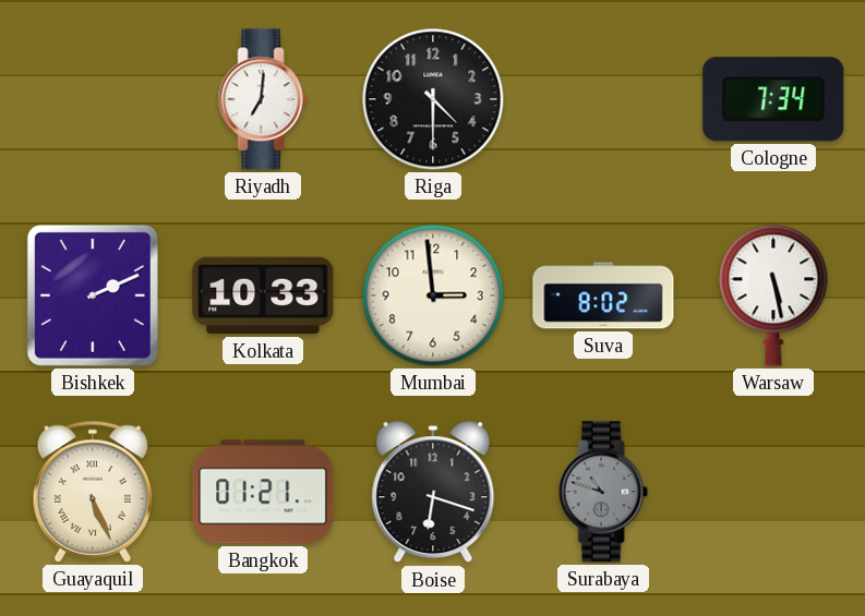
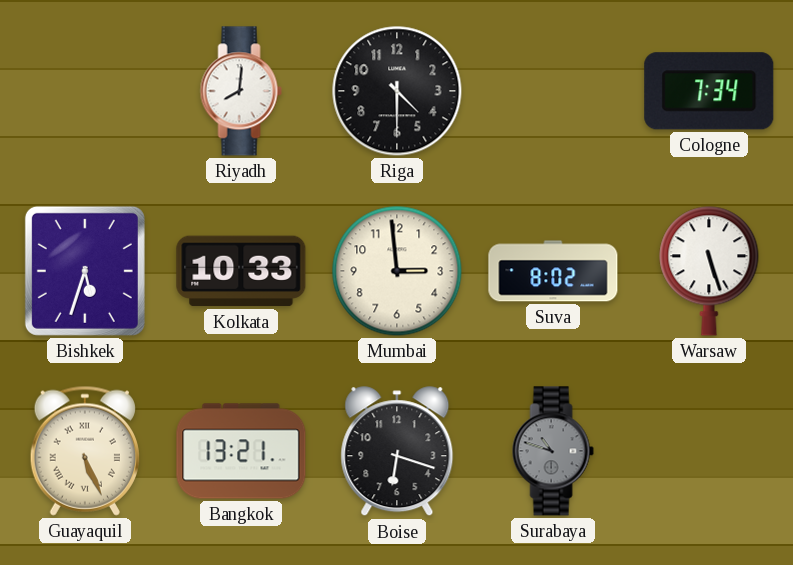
Riyadh: 7:01 -> 8:01
Bishkek: 2:11 -> 5:33
Warsaw: 5:28 -> 5:27
Bangkok: 01:21 -> 13:21
